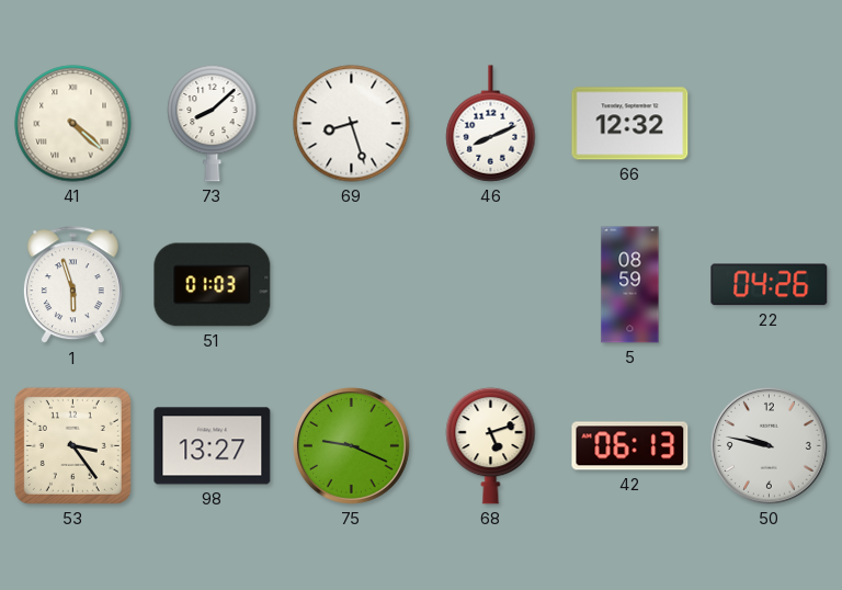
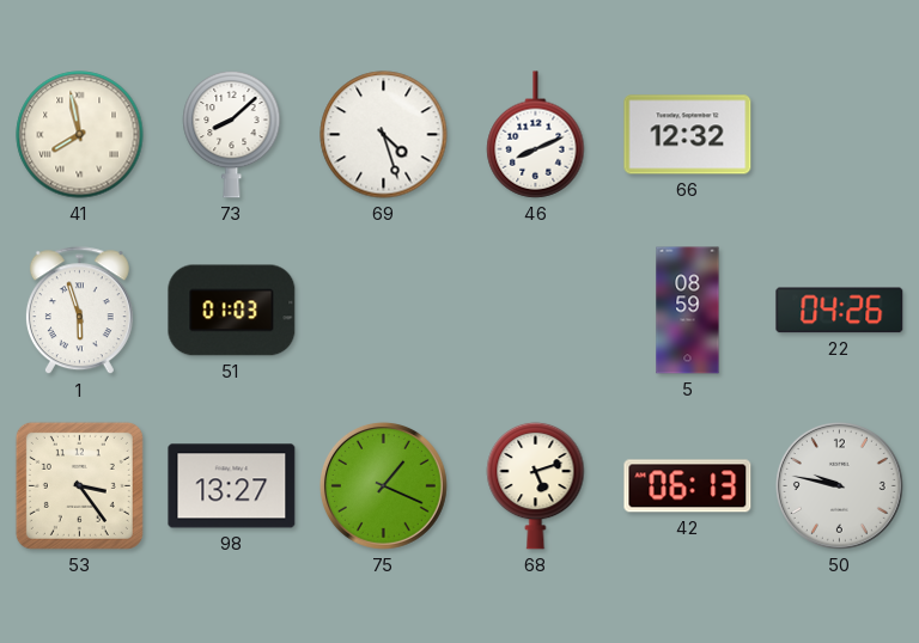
41: 4:22 -> 7:58
69: 8:27 -> 4:27
75: 9:19 -> 1:19
